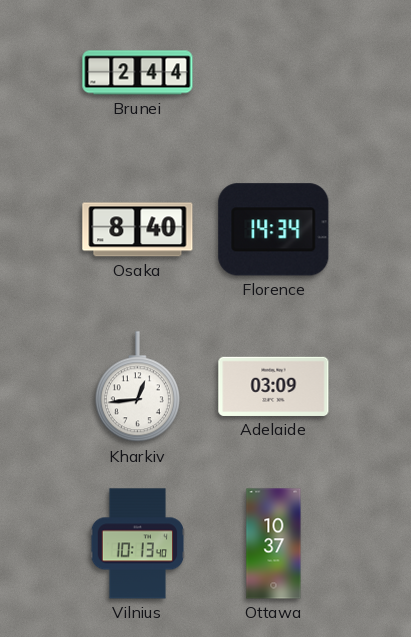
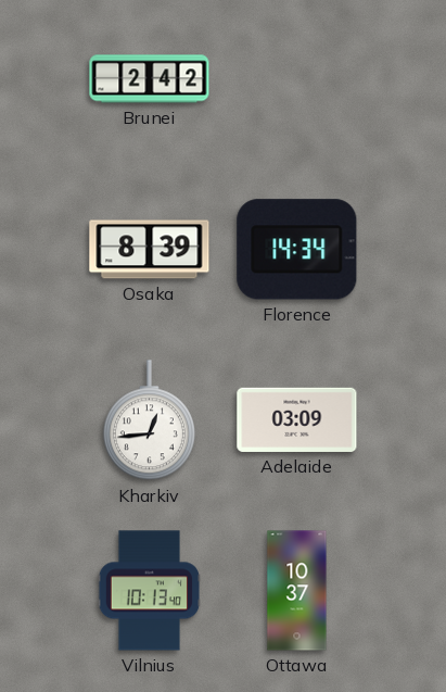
Brunei: 2:44 -> 2:42
Osaka: 8:40 -> 8:39
